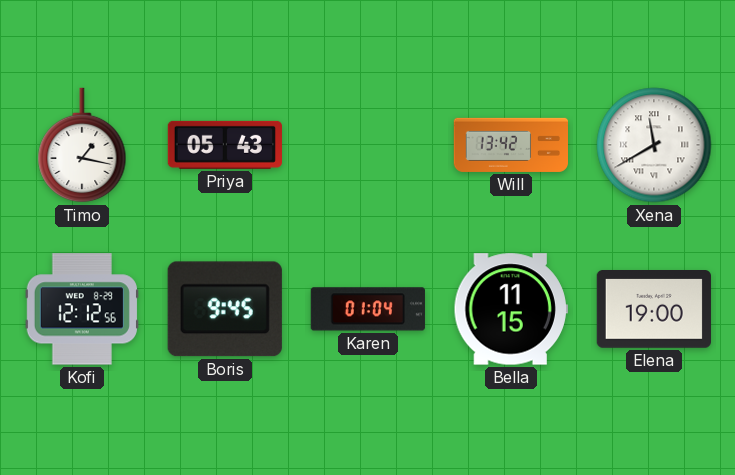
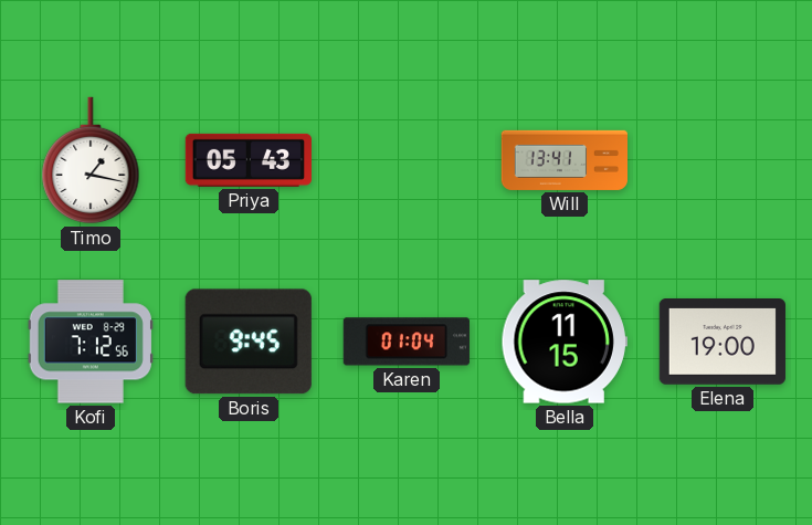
Will: 13:42 -> 13:41
Xena: 11:40 -> none
Kofi: 12:12 -> 7:12
